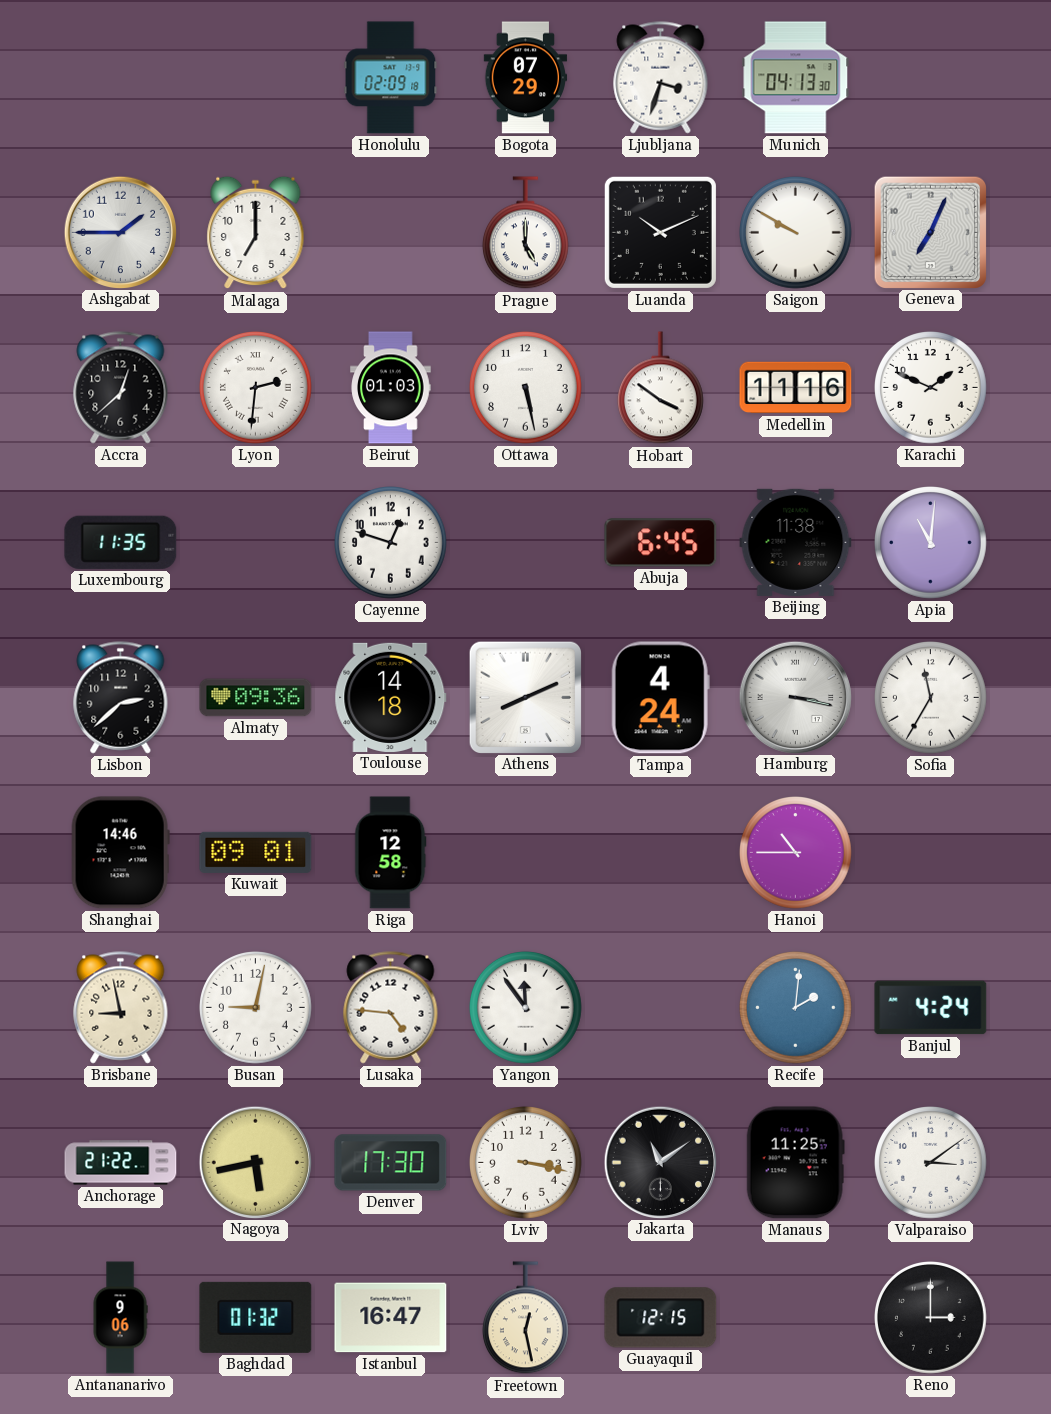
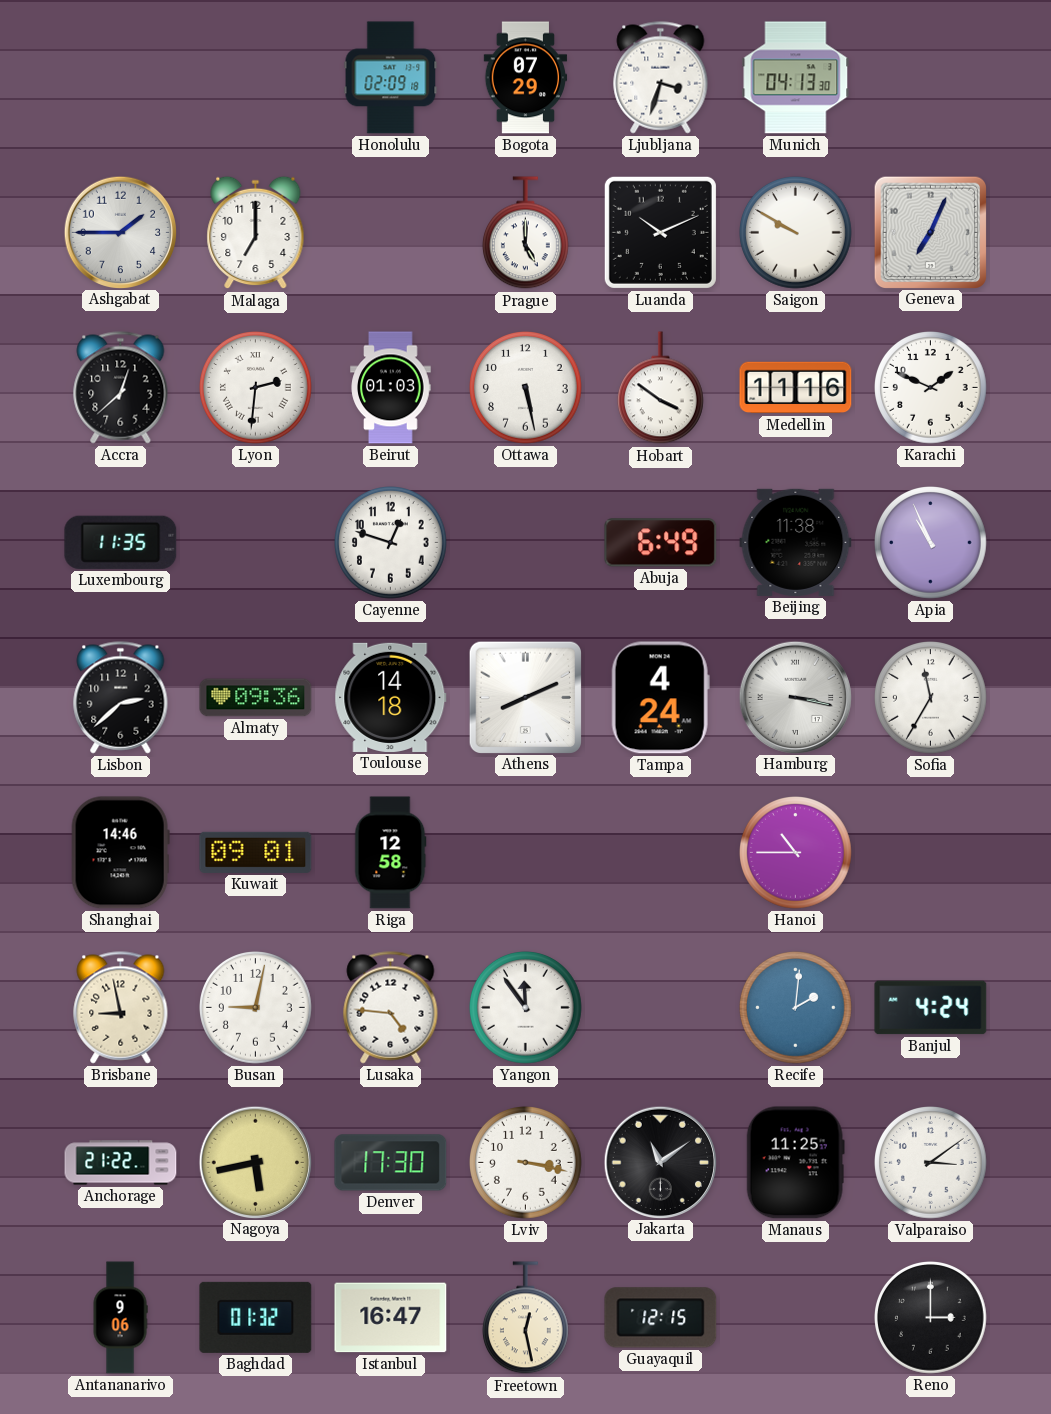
Abuja: 6:45 -> 6:49
Apia: 11:01 -> 10:56
